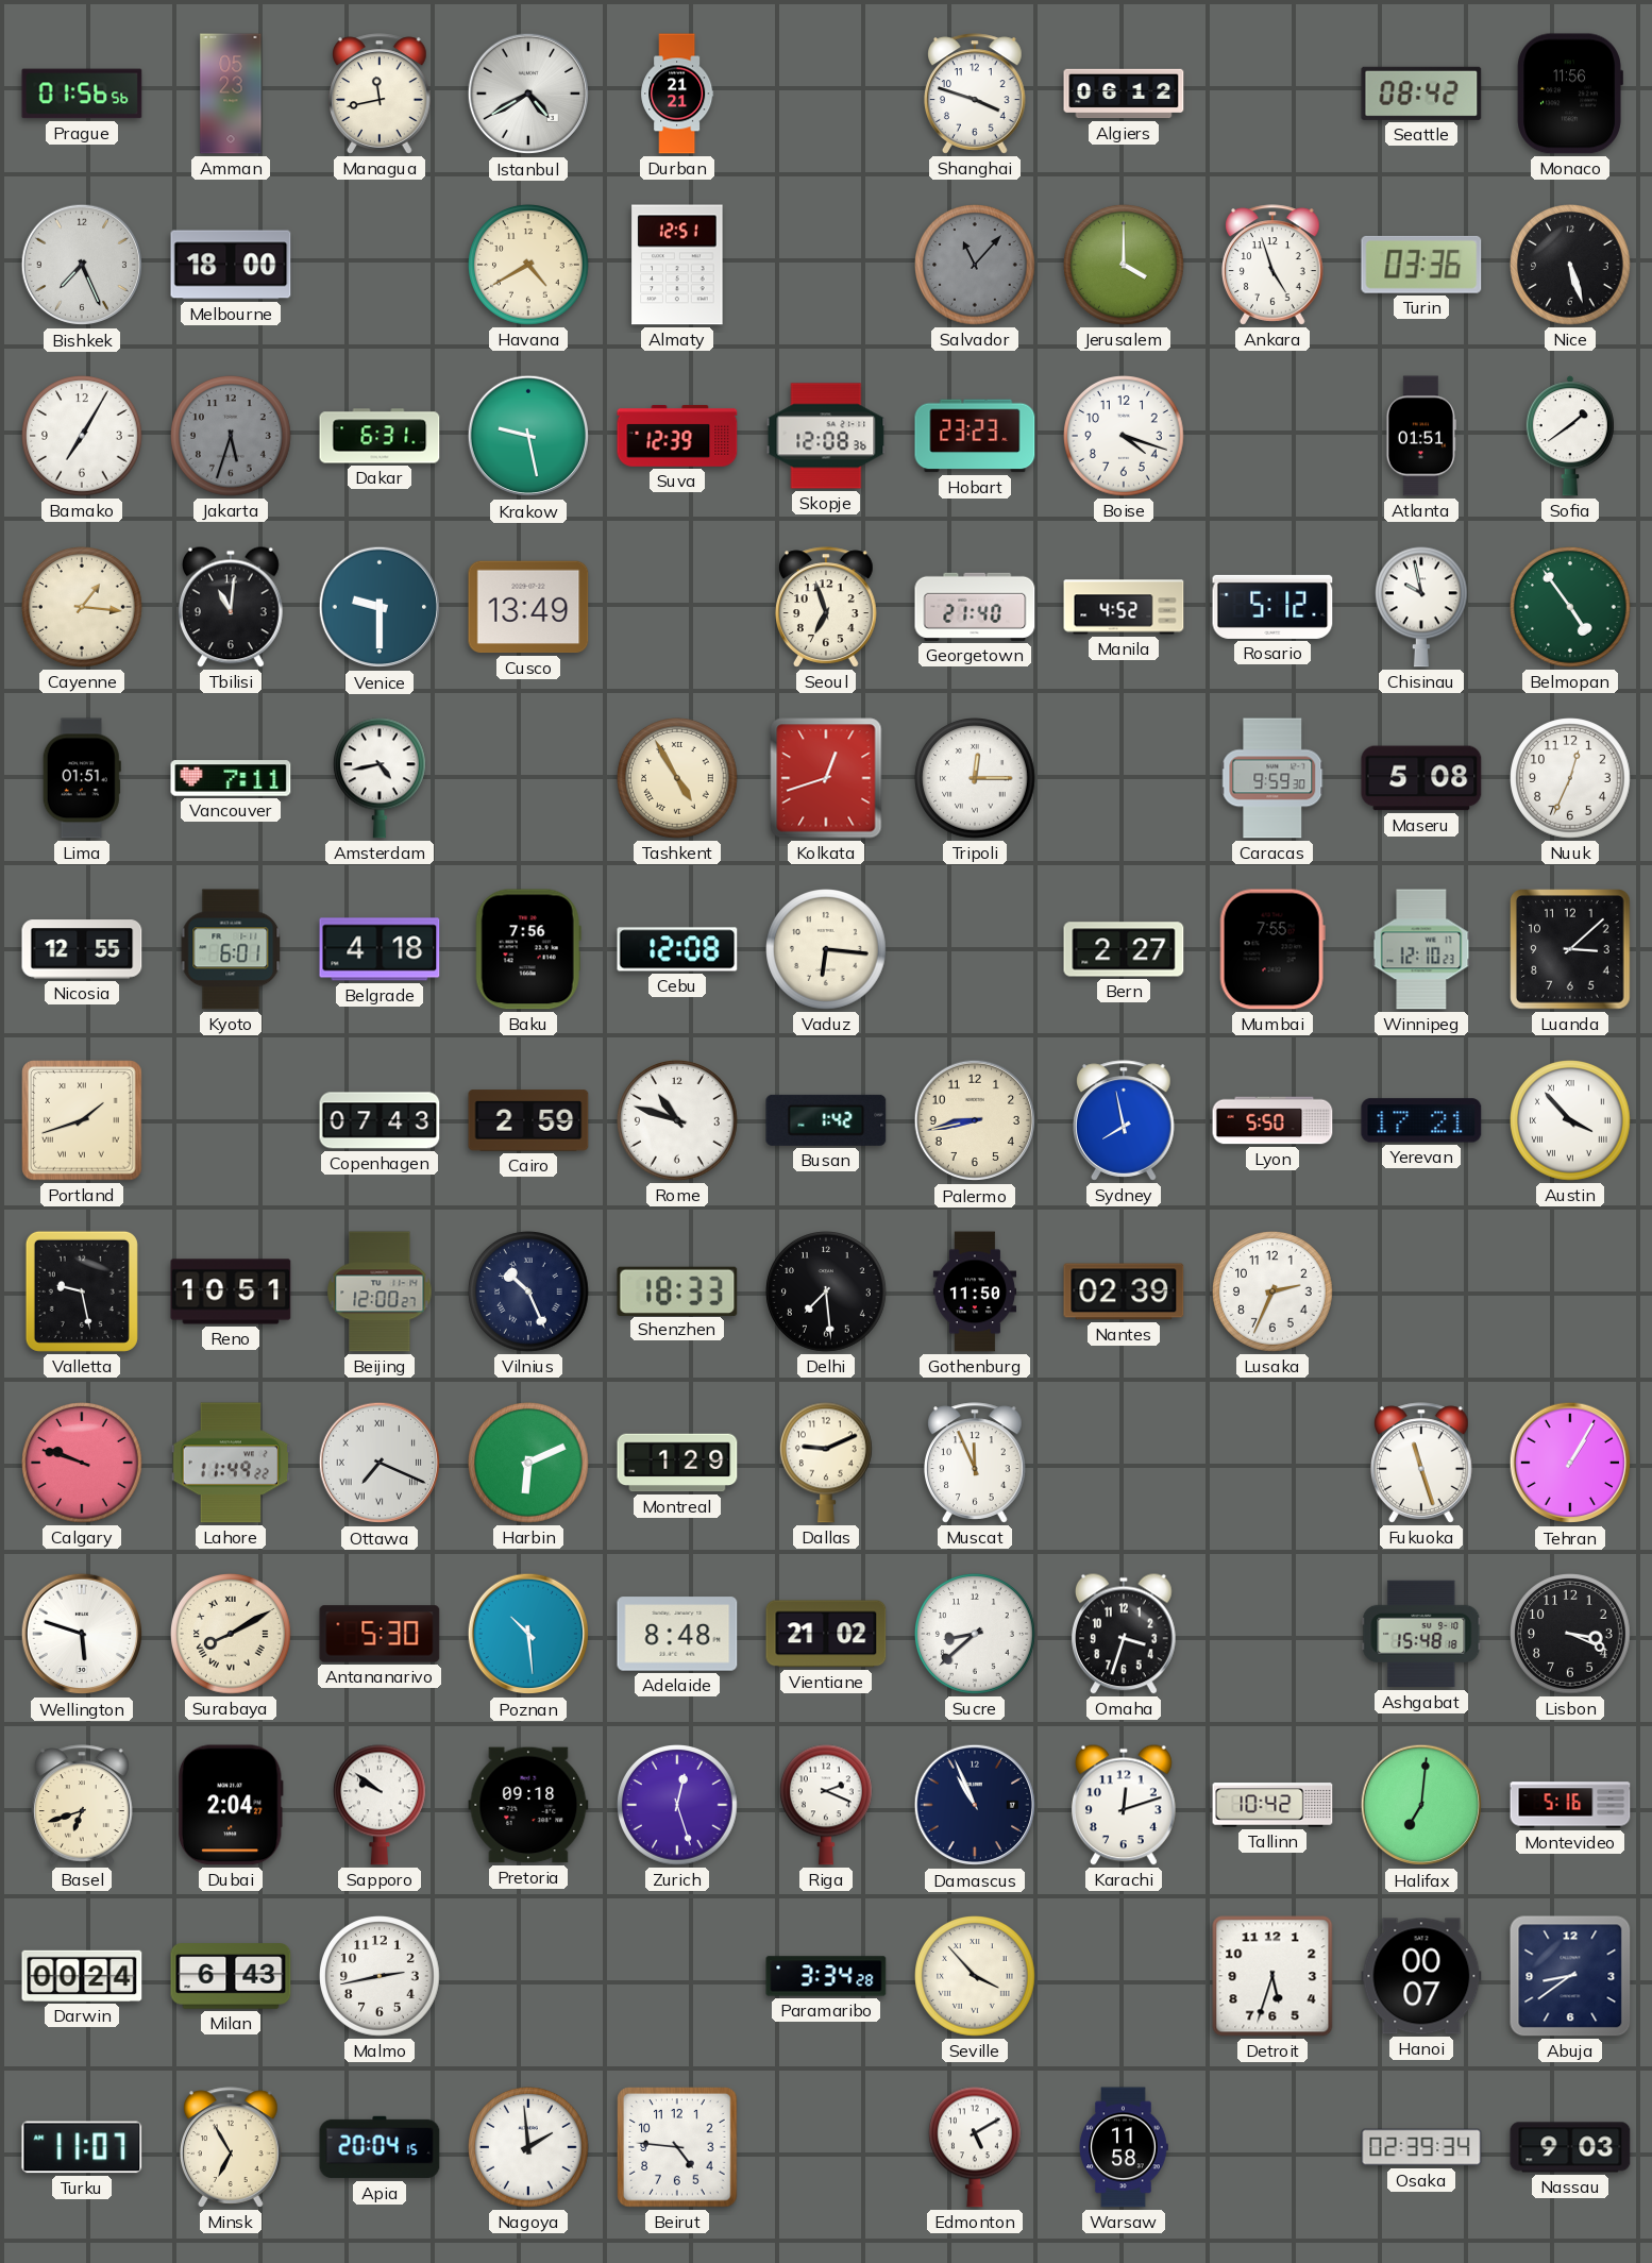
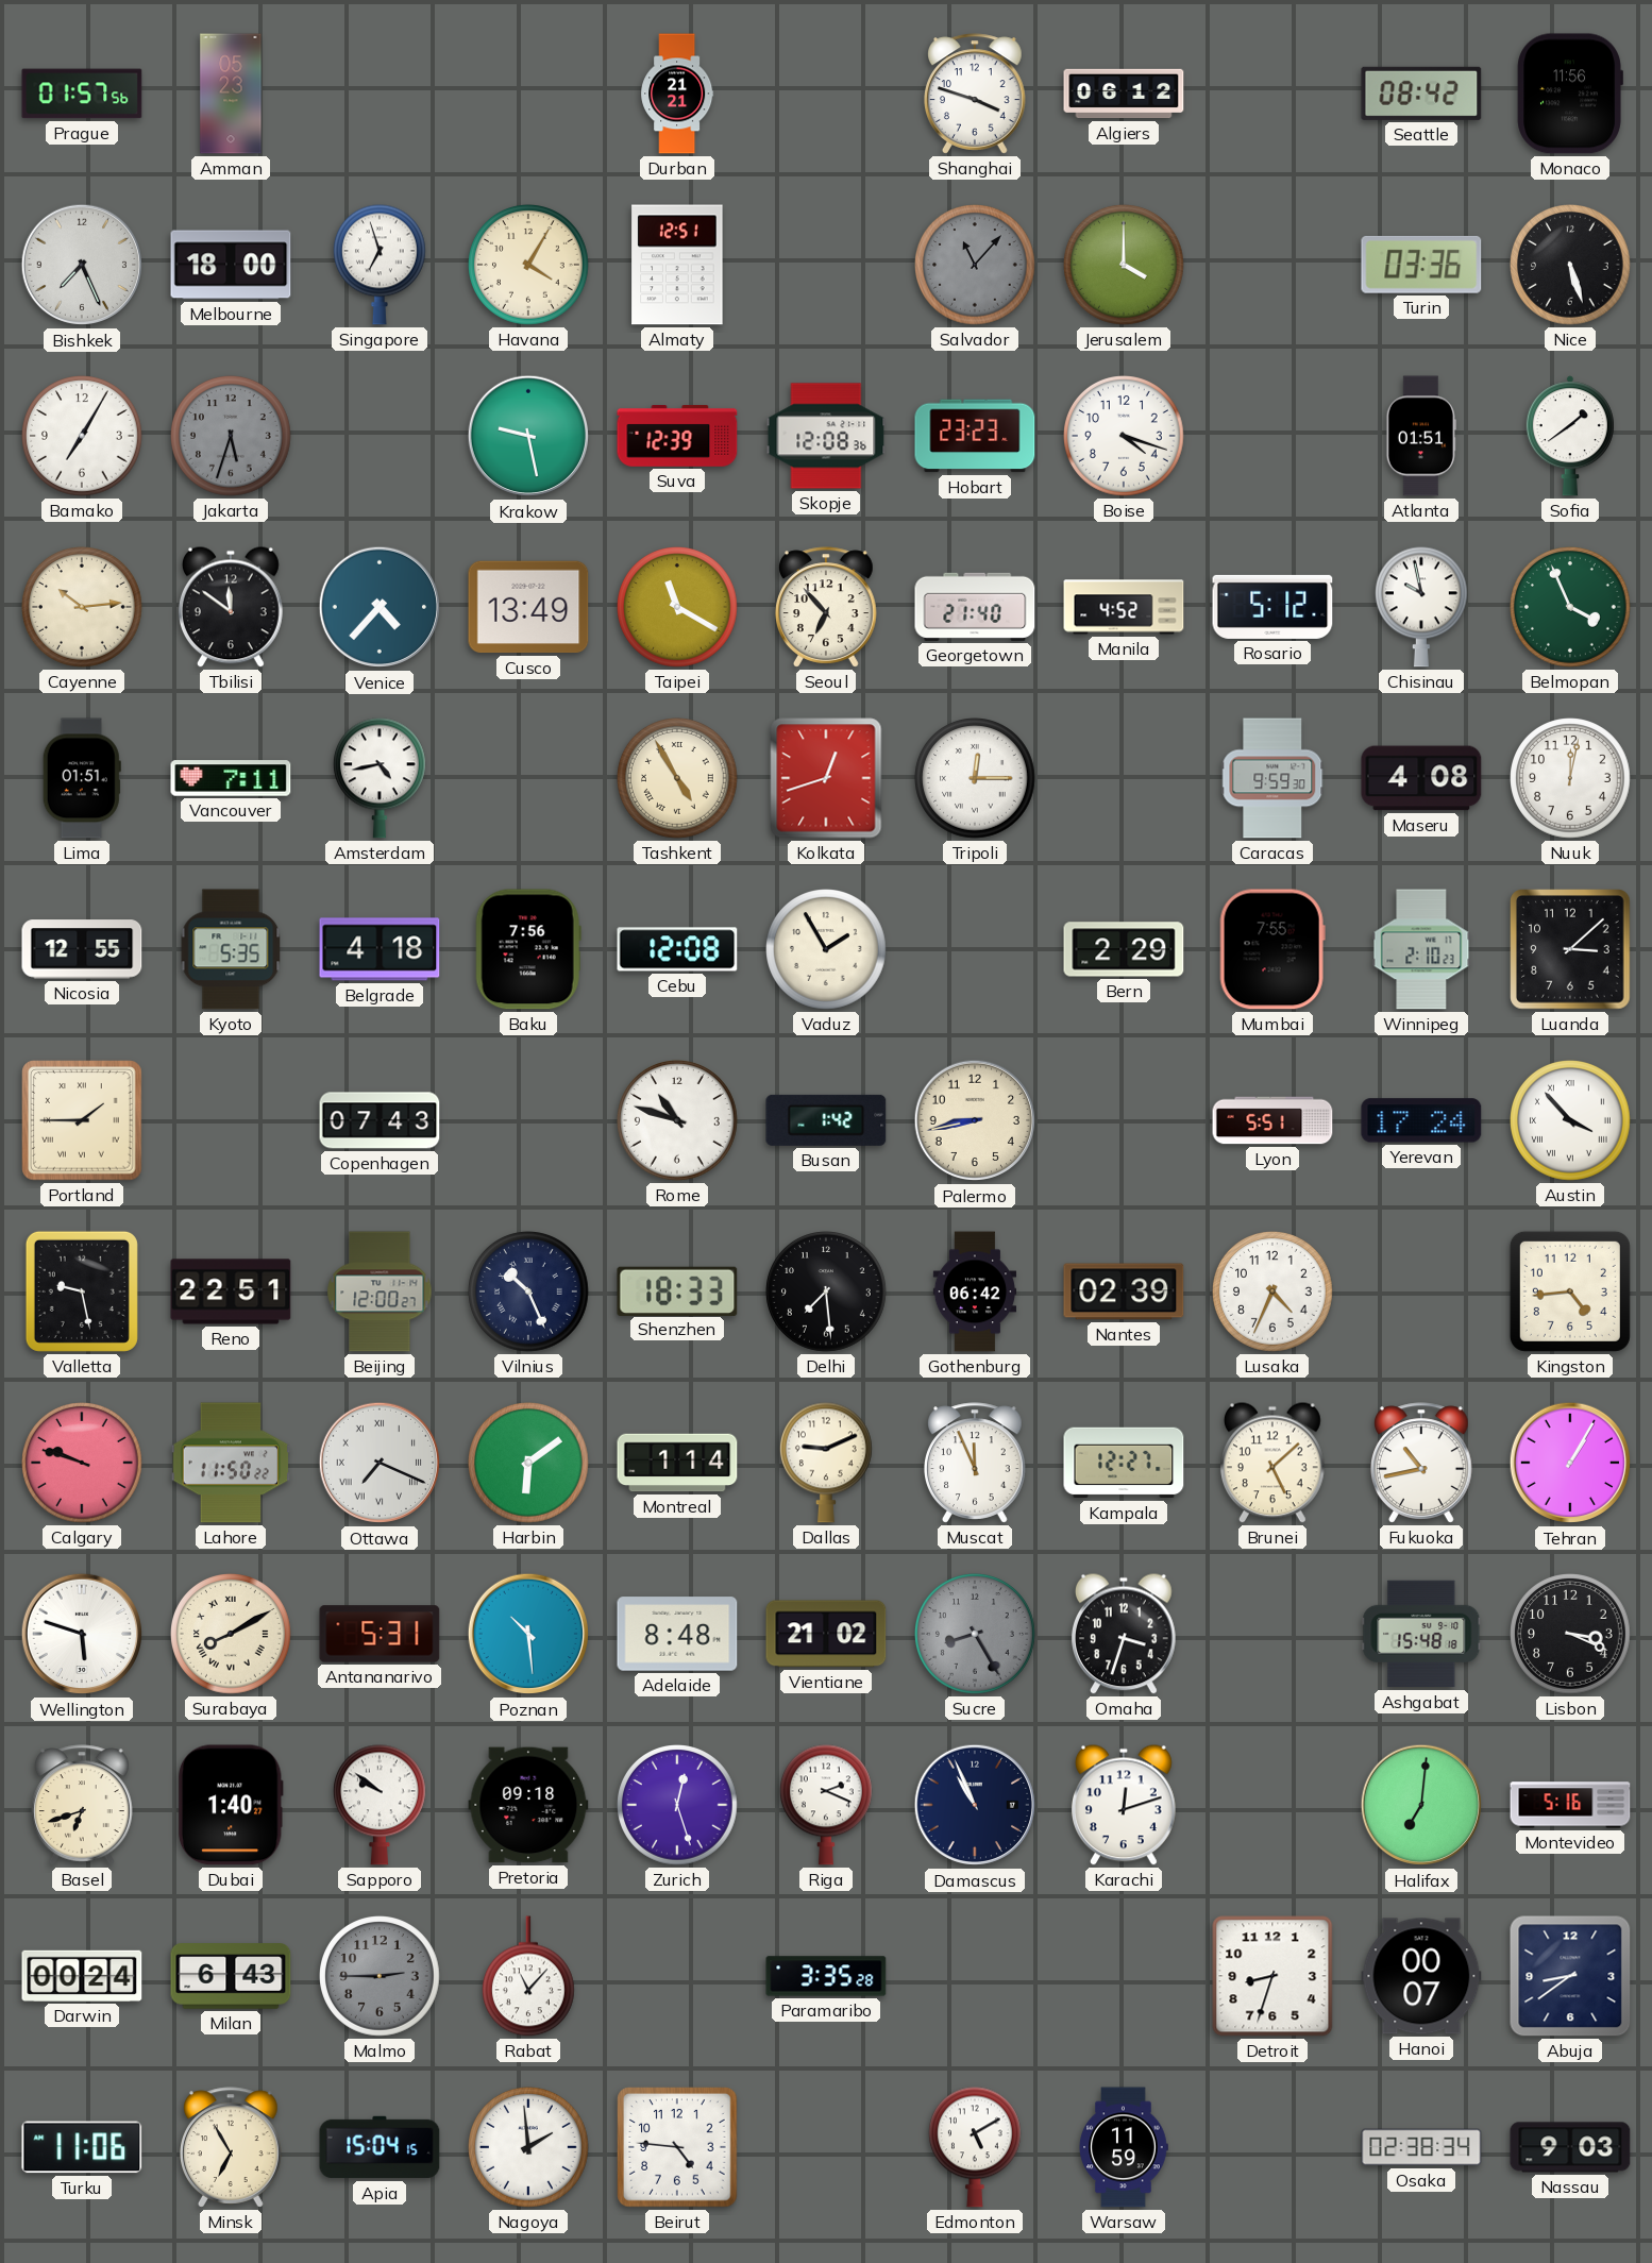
Prague: 01:56 -> 01:57
Managua: 11:43 -> none
Istanbul: 4:40 -> none
Singapore: none -> 6:57
Havana: 4:40 -> 4:05
Ankara: 4:57 -> none
Dakar: 6:31 -> none
Cayenne: 1:16 -> 10:14
Tbilisi: 11:01 -> 11:51
Venice: 9:30 -> 4:37
Taipei: none -> 11:20
Seoul: 6:57 -> 6:53
Belmopan: 4:54 -> 3:56
Maseru: 5:08 -> 4:08
Nuuk: 12:34 -> 12:02
Kyoto: 6:01 -> 5:35
Vaduz: 6:16 -> 1:55
Bern: 2:27 -> 2:29
Winnipeg: 12:10 -> 2:10
Portland: 1:42 -> 1:45
Cairo: 2:59 -> none
Sydney: 7:58 -> none
Lyon: 5:50 -> 5:51
Yerevan: 17:21 -> 17:24
Reno: 10:51 -> 22:51
Gothenburg: 11:50 -> 06:42
Lusaka: 2:34 -> 4:34
Kingston: none -> 4:44
Lahore: 11:49 -> 11:50
Harbin: 6:11 -> 6:09
Montreal: 1:29 -> 1:14
Kampala: none -> 12:27
Brunei: none -> 5:08
Fukuoka: 11:27 -> 10:43
Antananarivo: 5:30 -> 5:31
Sucre: 8:38 -> 8:25
Sucre dial: white -> grey
Dubai: 2:04 -> 1:40
Tallinn: 10:42 -> none
Malmo: 2:43 -> 2:45
Malmo dial: white -> grey
Rabat: none -> 11:07
Paramaribo: 3:34 -> 3:35
Seville: 3:53 -> none
Detroit: 5:33 -> 8:33
Turku: 11:07 -> 11:06
Apia: 20:04 -> 15:04
Warsaw: 11:58 -> 11:59
Osaka: 02:39 -> 02:38
